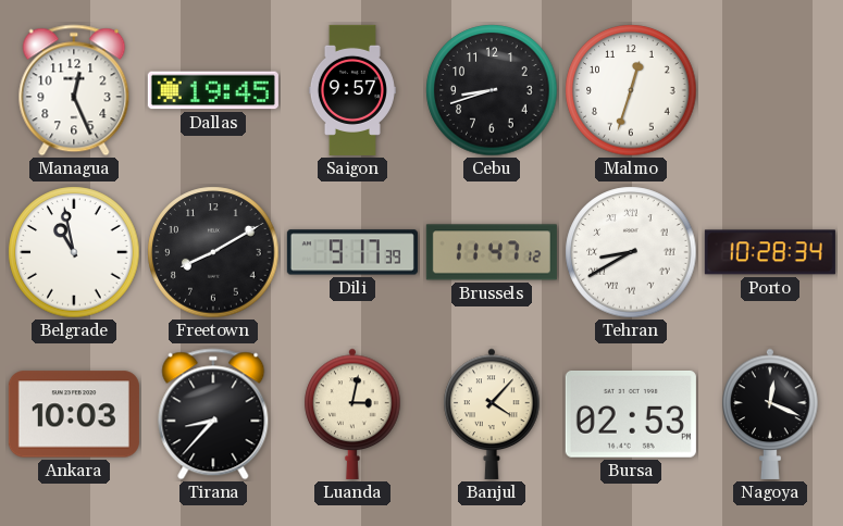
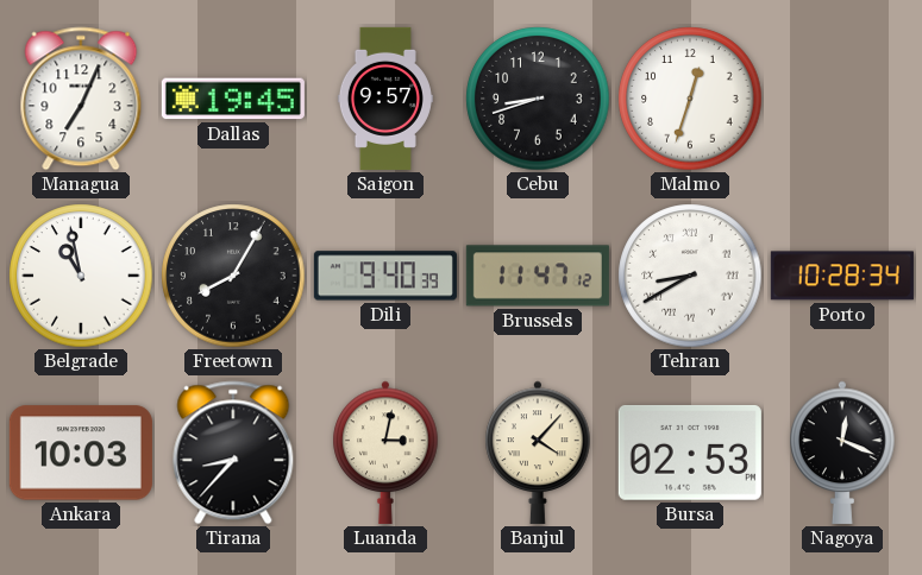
Managua: 12:26 -> 7:04
Freetown: 8:10 -> 8:05
Dili: 9:17 -> 9:40
